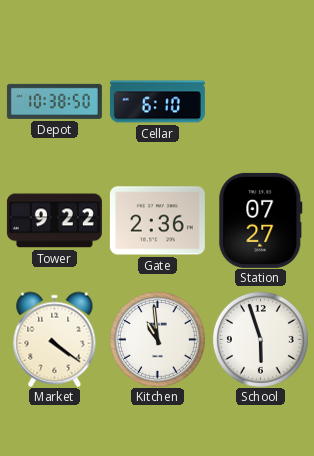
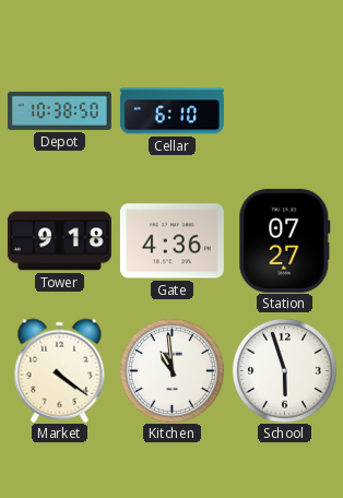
Tower: 9:22 -> 9:18
Gate: 2:36 -> 4:36
